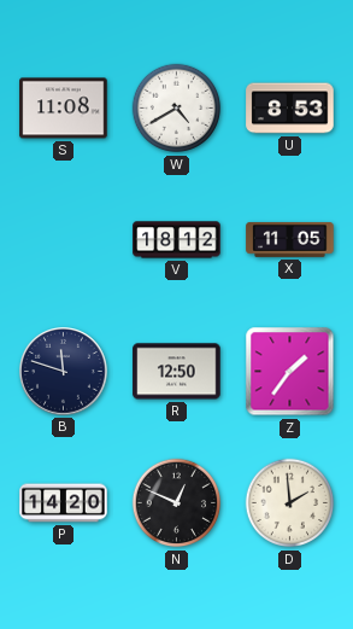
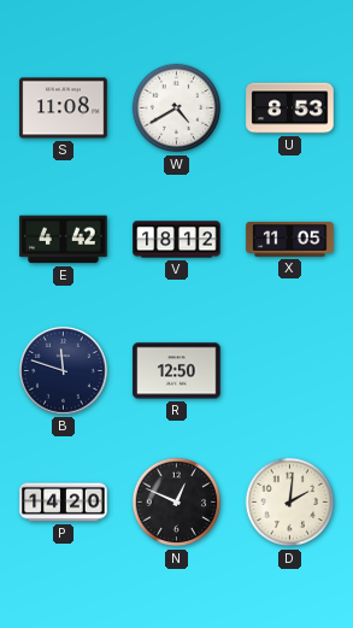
E: none -> 4:42
Z: 1:36 -> none
D: 1:59 -> 2:01
